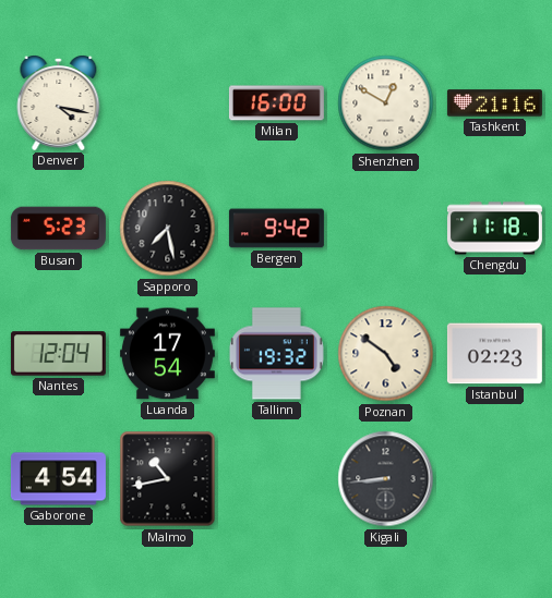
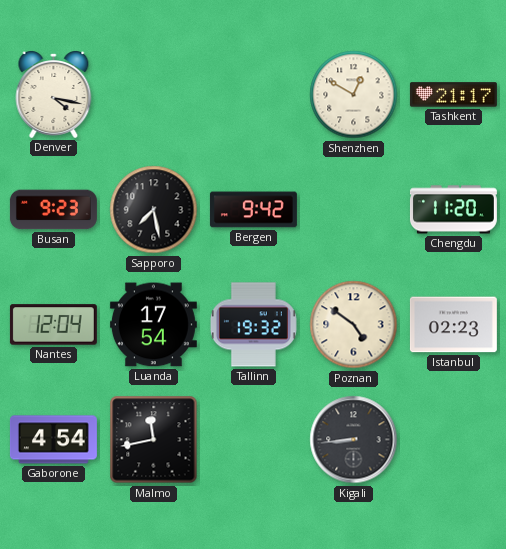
Milan: 16:00 -> none
Tashkent: 21:16 -> 21:17
Busan: 5:23 -> 9:23
Chengdu: 11:18 -> 11:20
Malmo: 10:43 -> 11:43
